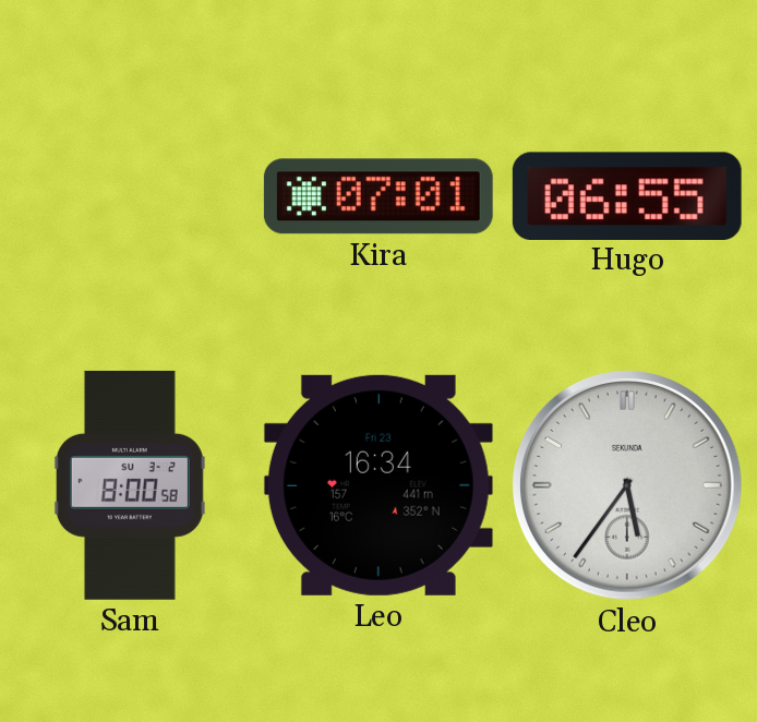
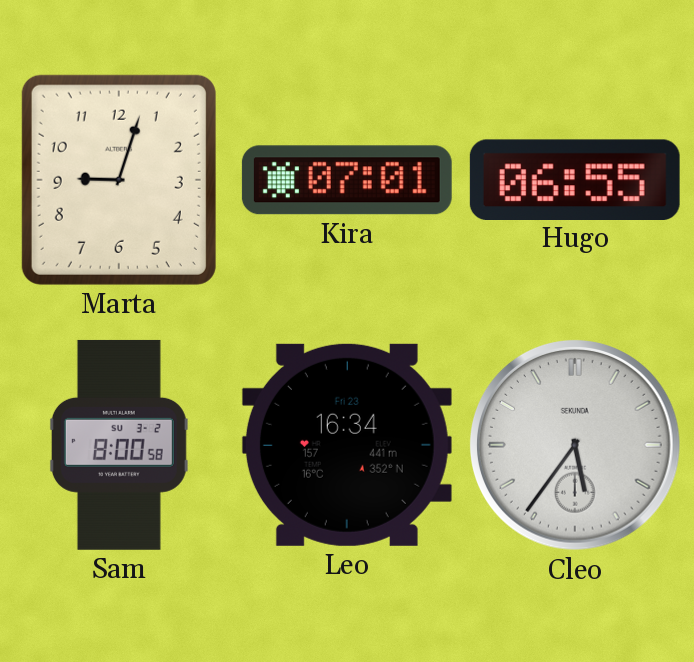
Marta: none -> 9:03
